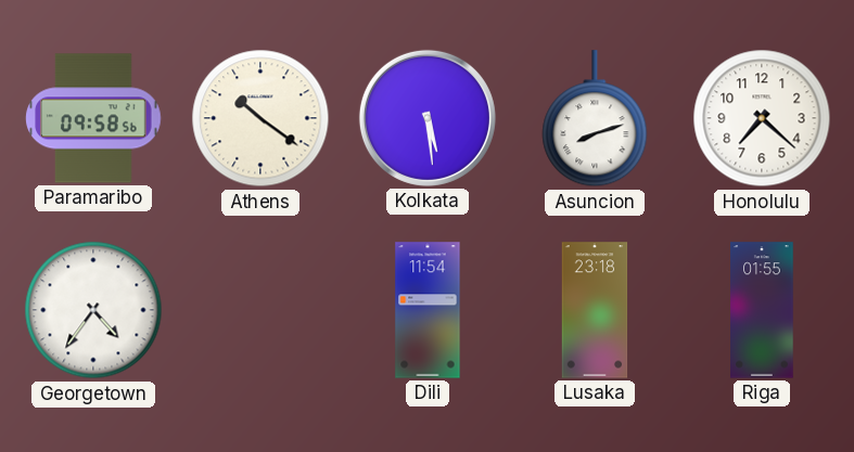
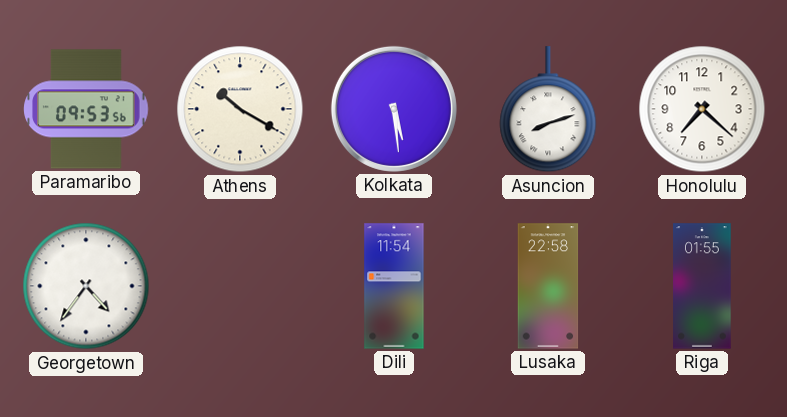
Paramaribo: 09:58 -> 09:53
Athens: 10:21 -> 10:20
Lusaka: 23:18 -> 22:58
